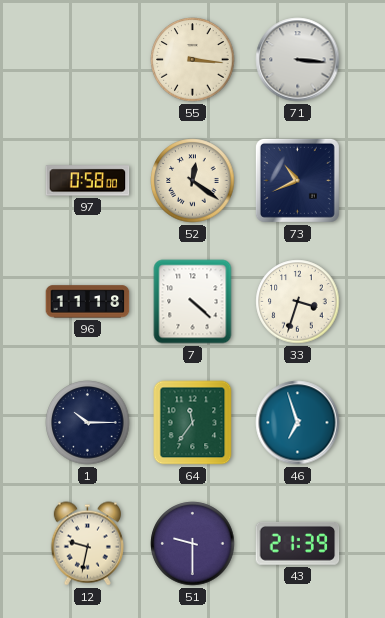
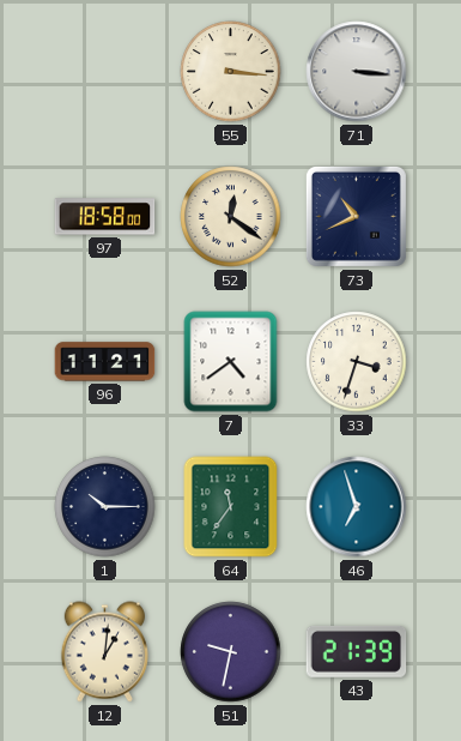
97: 0:58 -> 18:58
96: 11:18 -> 11:21
7: 4:22 -> 4:39
12: 9:32 -> 1:01
51: 9:30 -> 9:32
